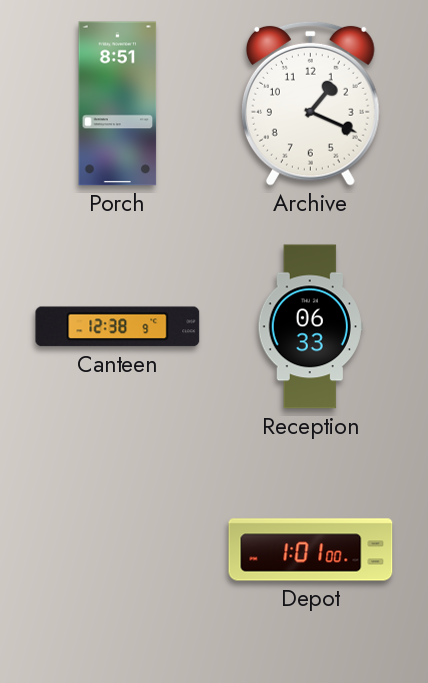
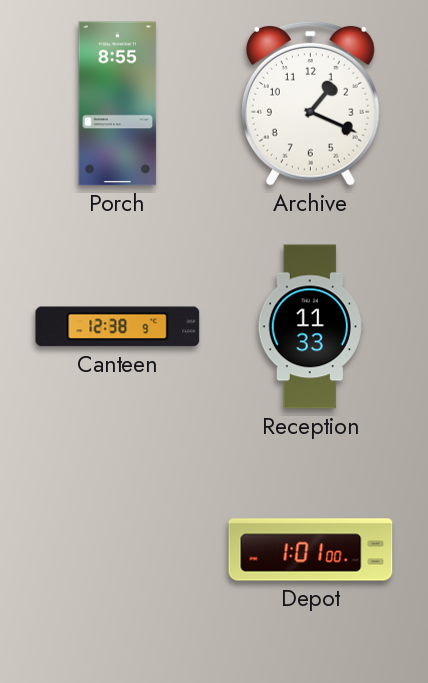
Porch: 8:51 -> 8:55
Reception: 06:33 -> 11:33
